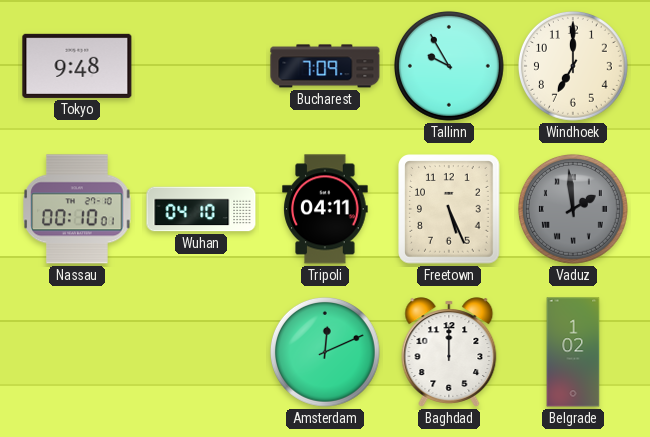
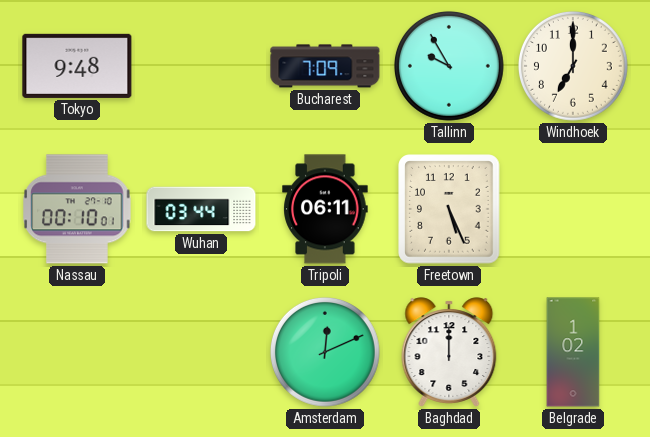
Wuhan: 04:10 -> 03:44
Tripoli: 04:11 -> 06:11
Vaduz: 1:59 -> none
